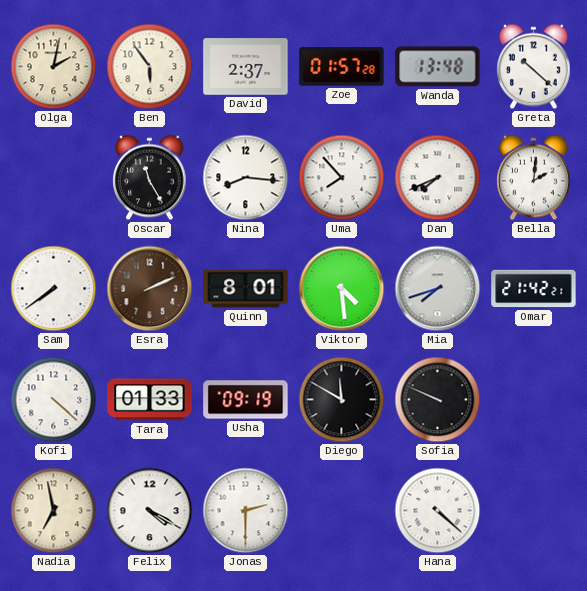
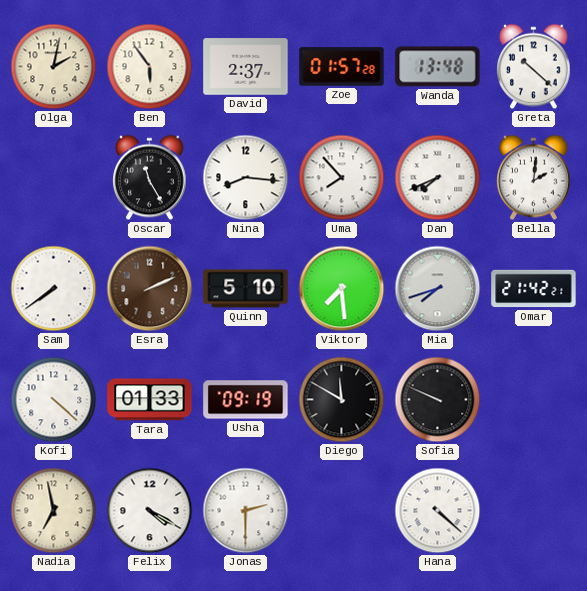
Quinn: 8:01 -> 5:10
Viktor: 4:29 -> 7:29
